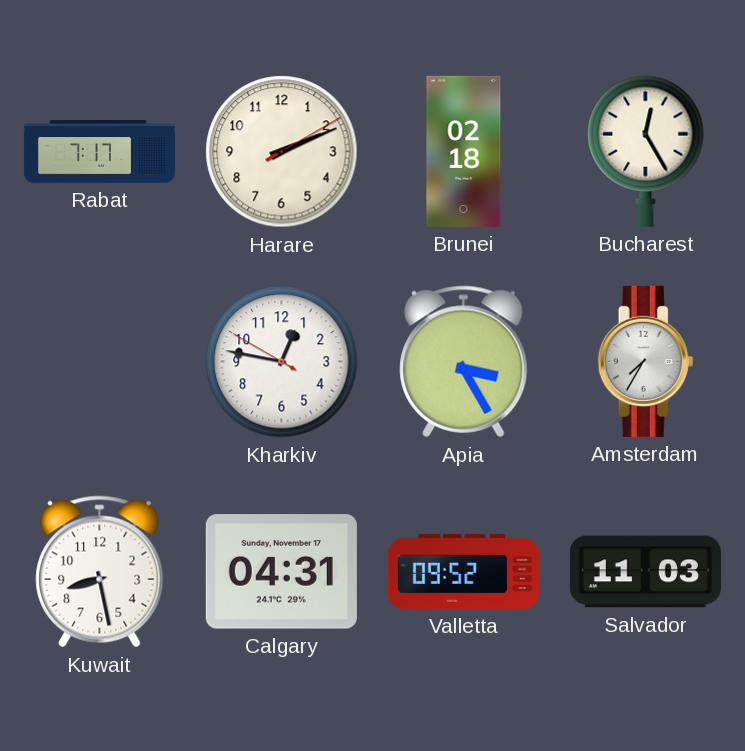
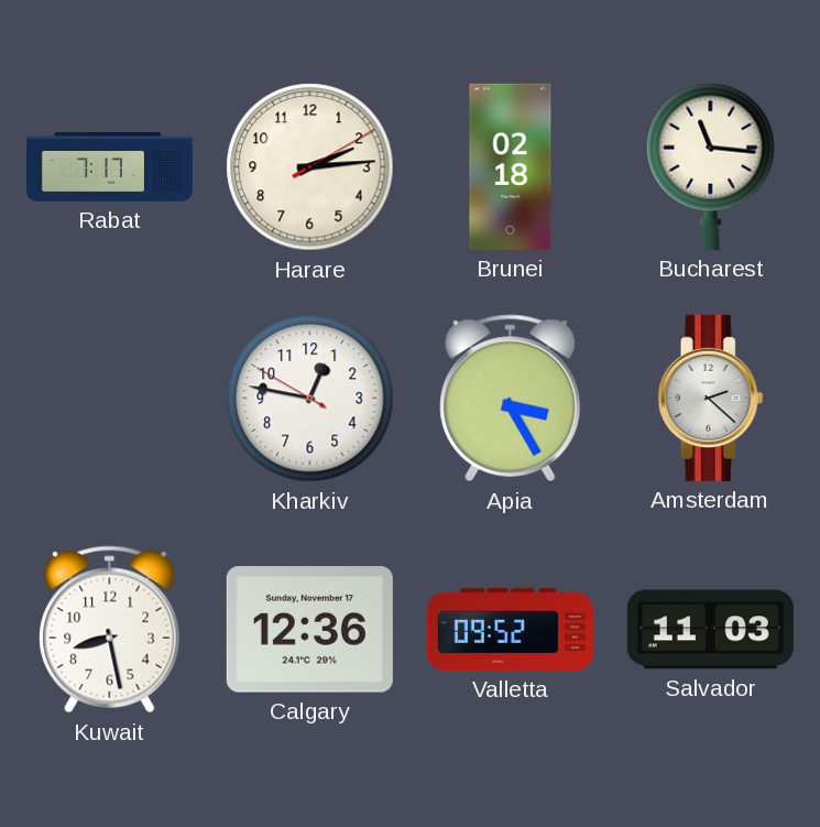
Harare: 2:11 -> 2:14
Bucharest: 12:25 -> 11:16
Amsterdam: 7:35 -> 2:22
Calgary: 04:31 -> 12:36
